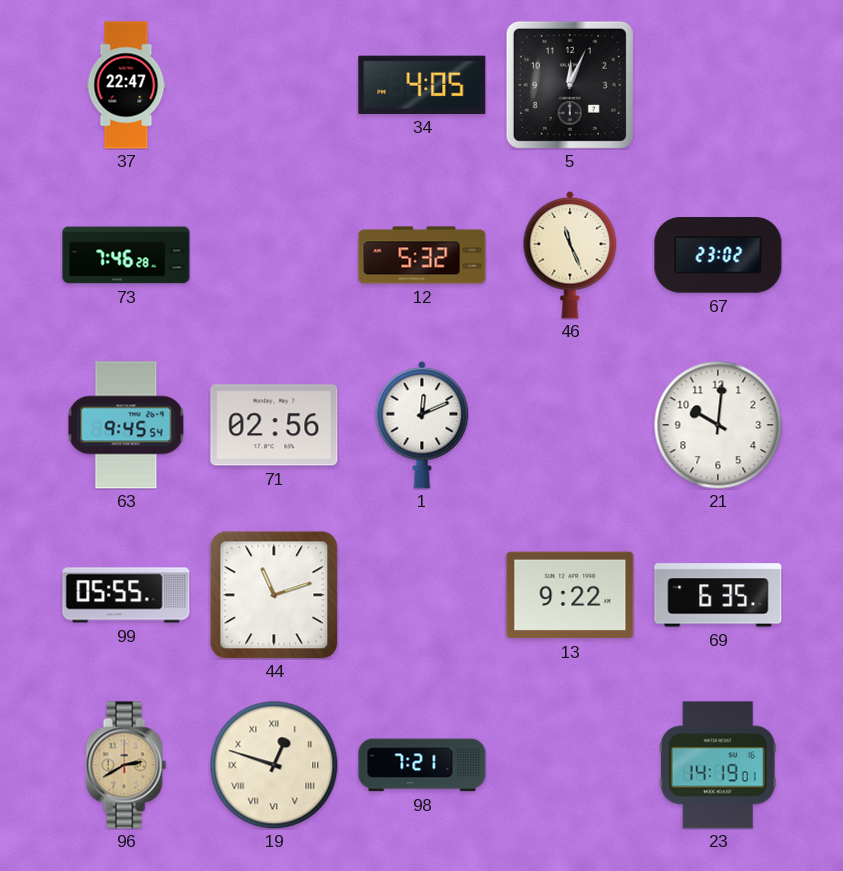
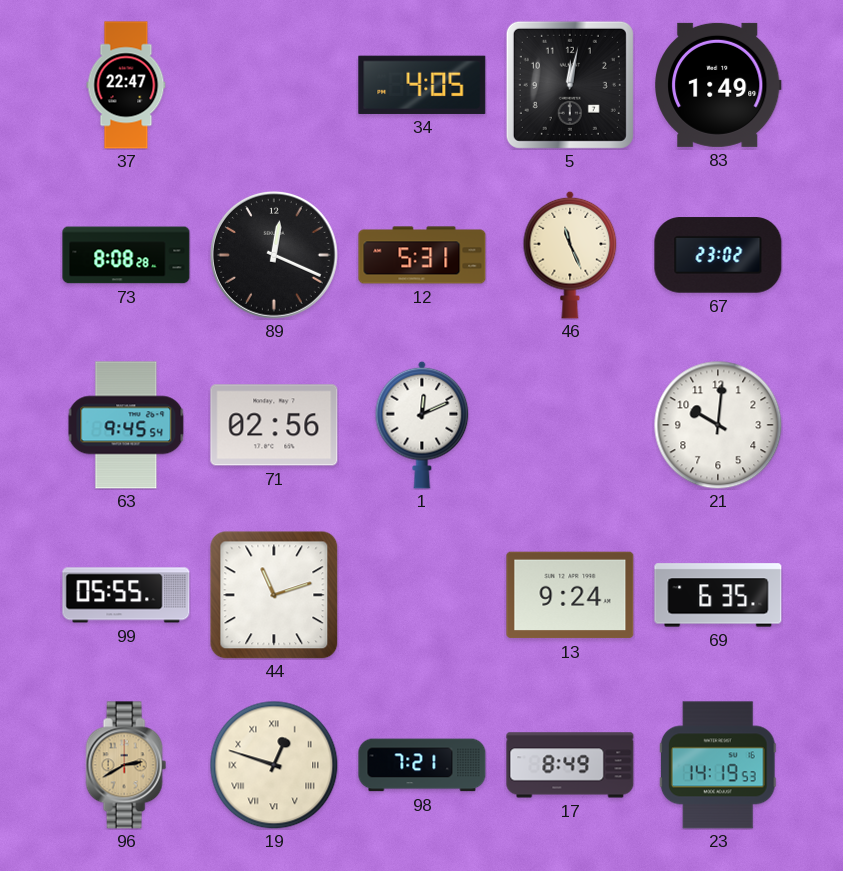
5: 12:04 -> 12:02
83: none -> 1:49
73: 7:46 -> 8:08
89: none -> 12:19
12: 5:32 -> 5:31
13: 9:22 -> 9:24
17: none -> 8:49
23: 14:19:01 -> 14:19:53
